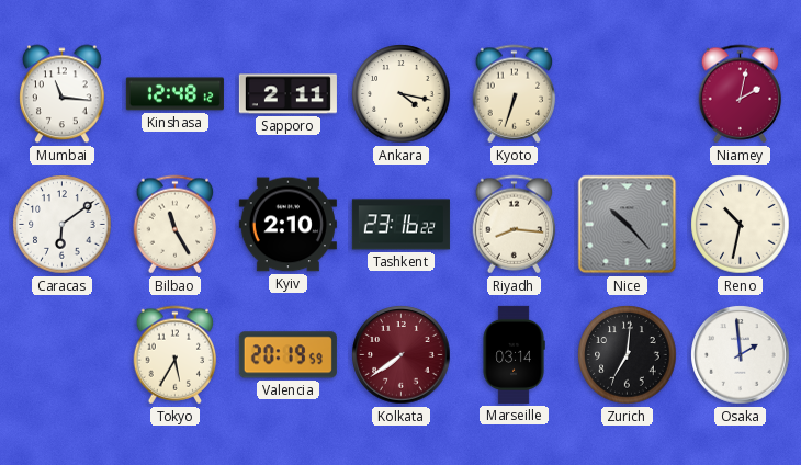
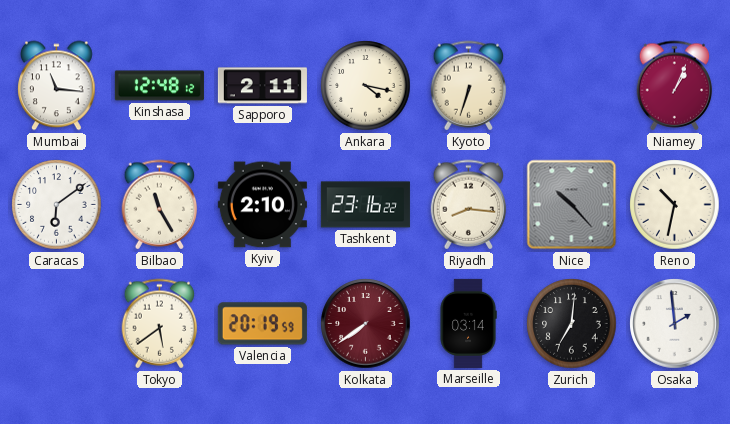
Niamey: 2:02 -> 1:04
Tokyo: 5:35 -> 5:39
